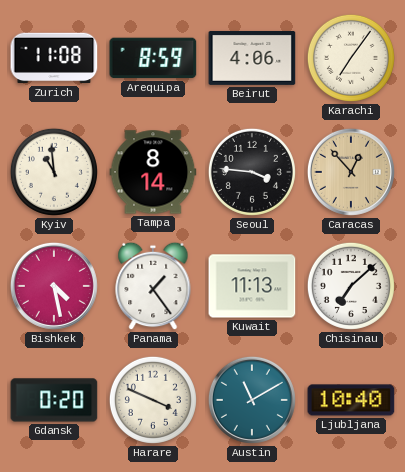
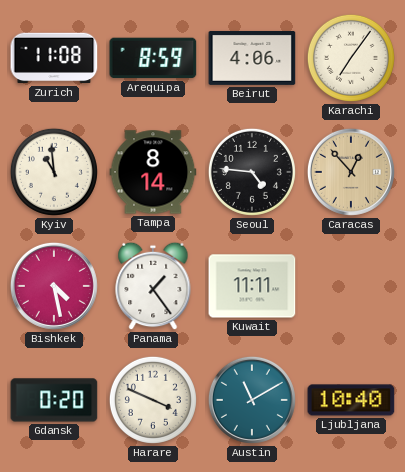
Seoul: 3:46 -> 4:46
Kuwait: 11:13 -> 11:11
Chisinau: 7:08 -> none
